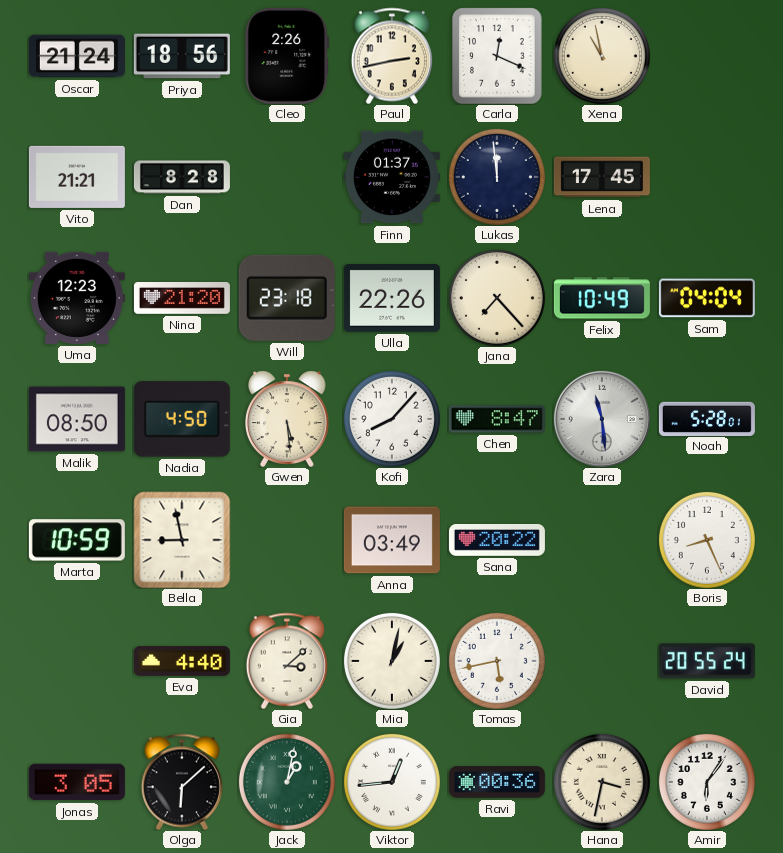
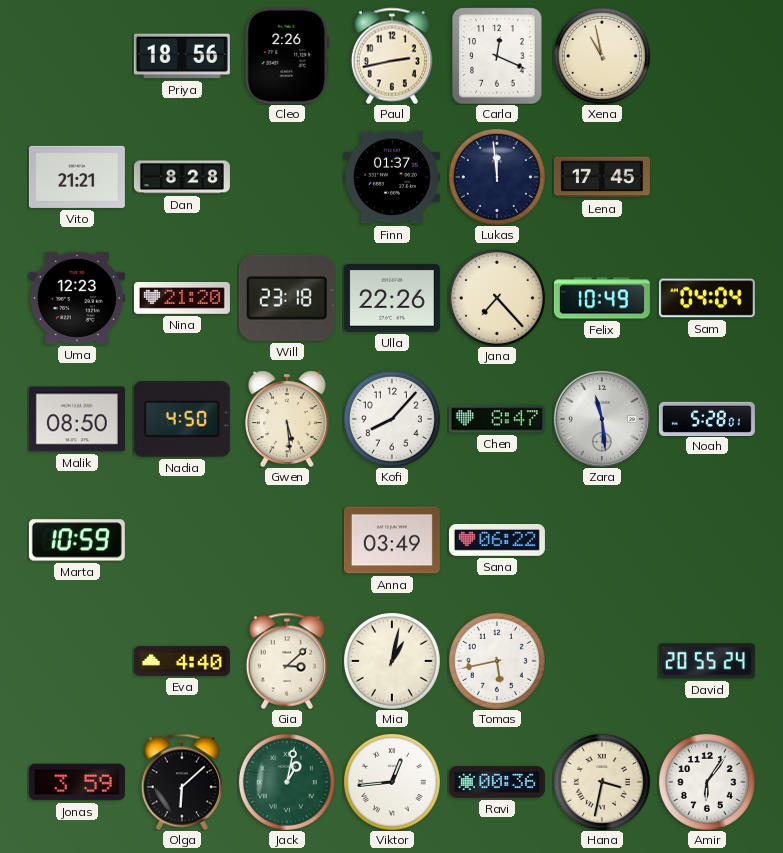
Oscar: 21:24 -> none
Bella: 8:58 -> none
Sana: 20:22 -> 06:22
Boris: 8:26 -> none
Jonas: 3:05 -> 3:59
